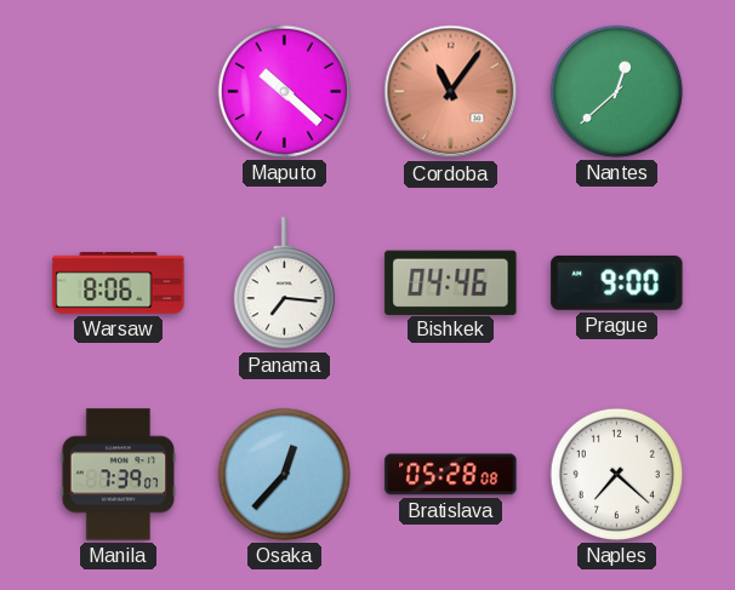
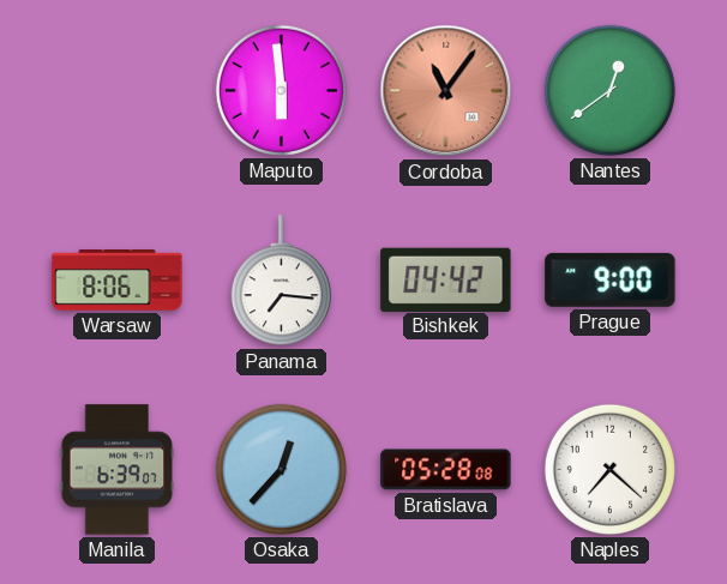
Maputo: 10:22 -> 5:59
Nantes: 12:38 -> 12:39
Bishkek: 04:46 -> 04:42
Manila: 7:39 -> 6:39
